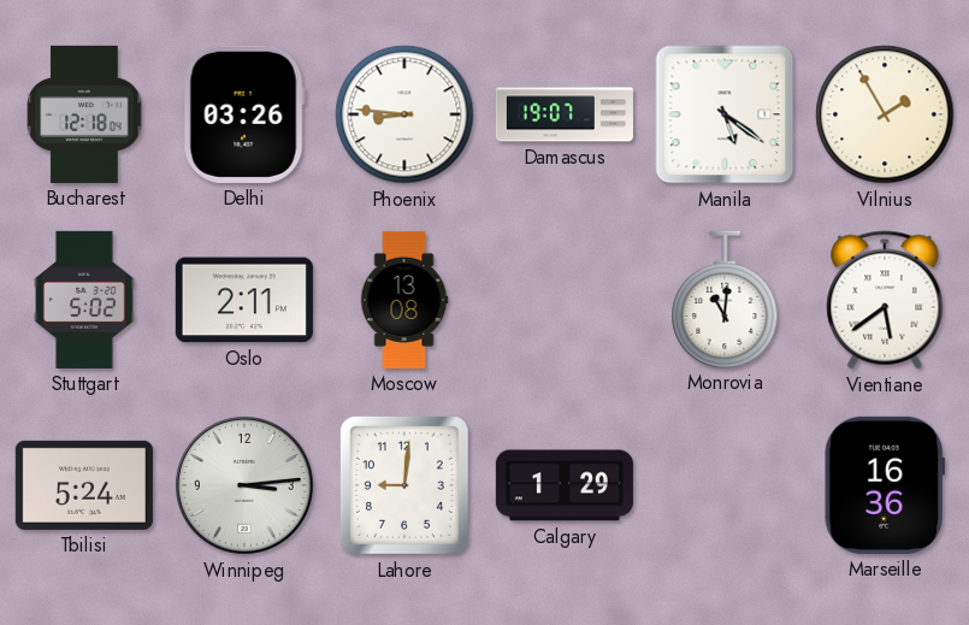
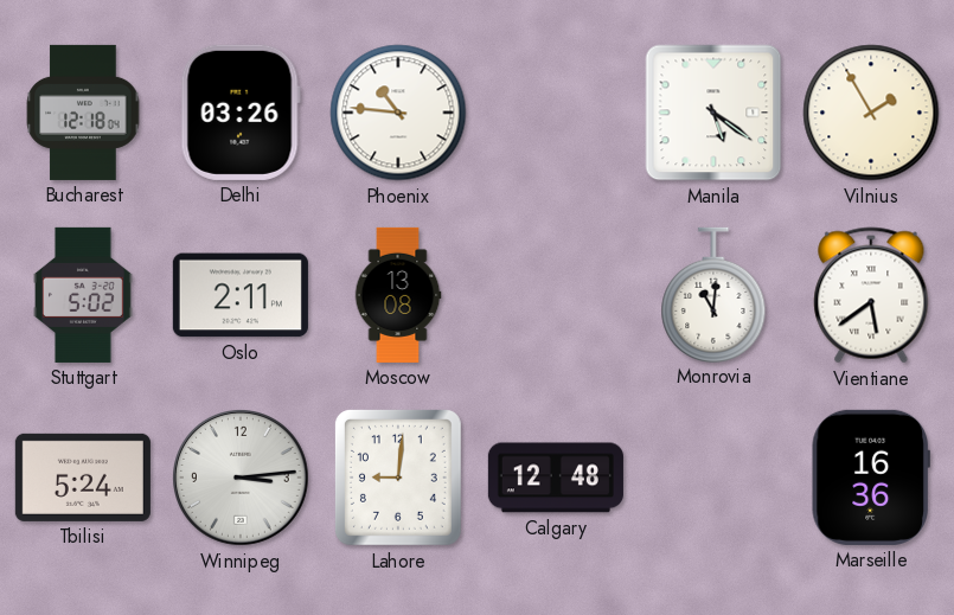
Phoenix: 8:46 -> 10:46
Damascus: 19:07 -> none
Calgary: 1:29 -> 12:48
